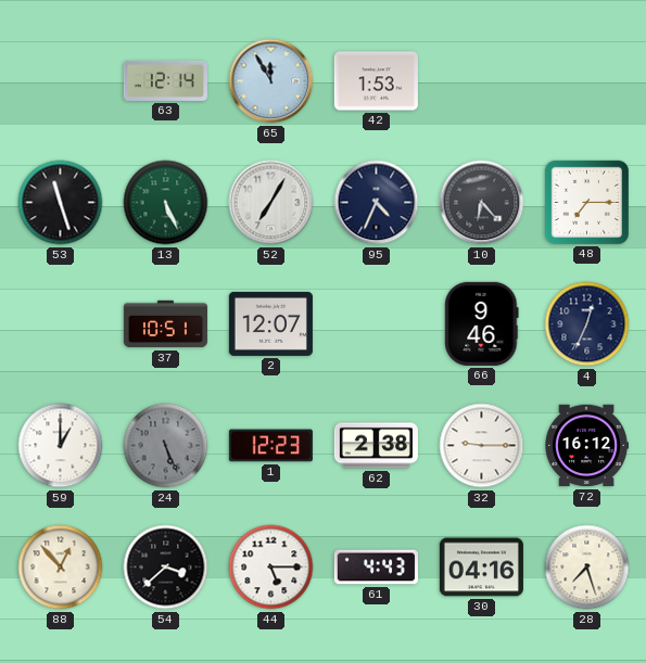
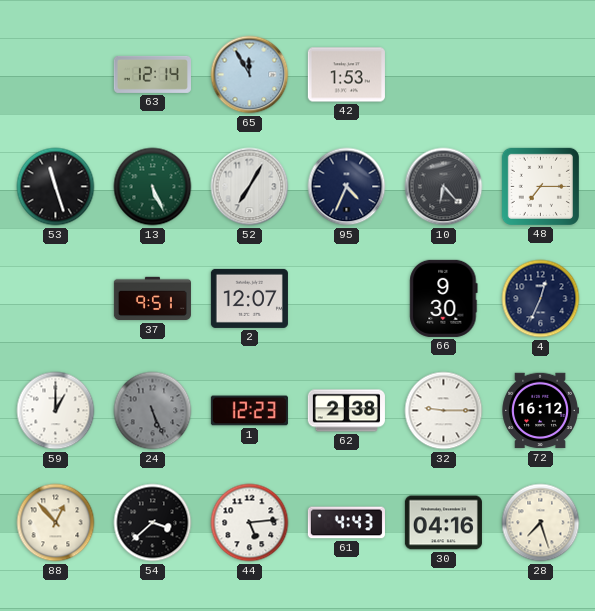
37: 10:51 -> 9:51
66: 9:46 -> 9:30
44: 5:15 -> 5:14
